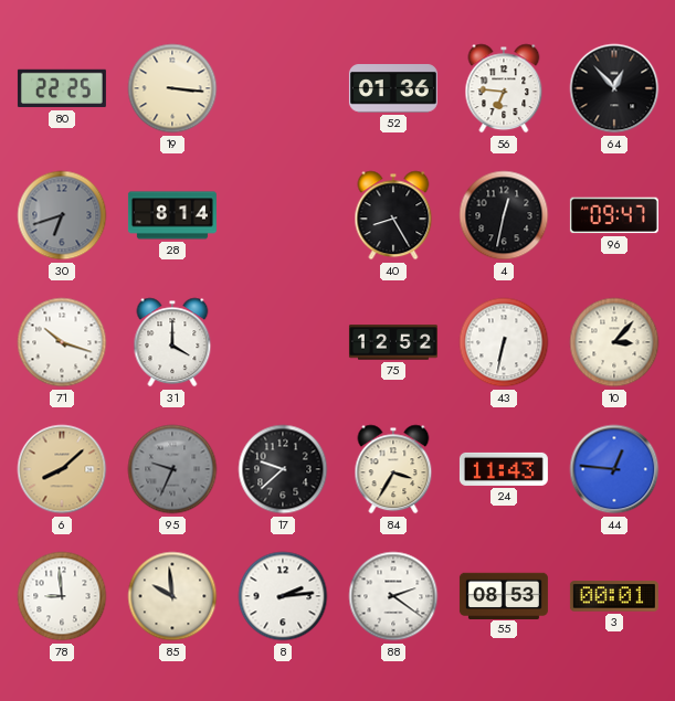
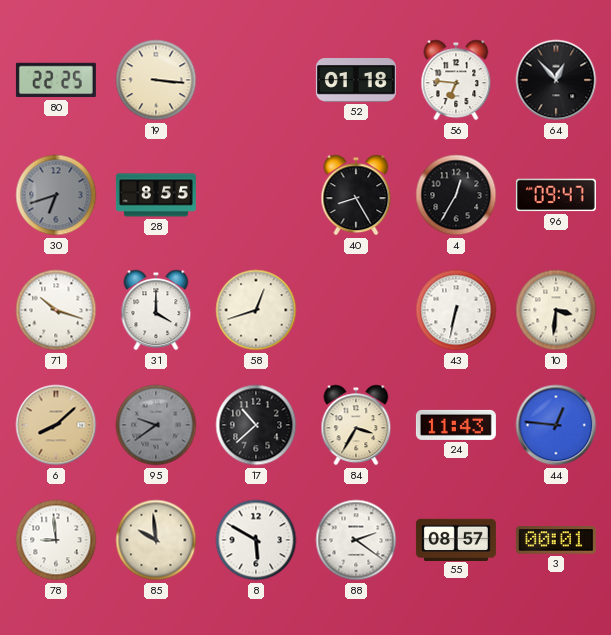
52: 01:36 -> 01:18
28: 8:14 -> 8:55
4: 12:32 -> 12:35
58: none -> 12:42
75: 12:52 -> none
10: 3:07 -> 3:31
95: 9:34 -> 9:39
17: 9:38 -> 10:38
8: 2:14 -> 5:50
55: 08:53 -> 08:57
